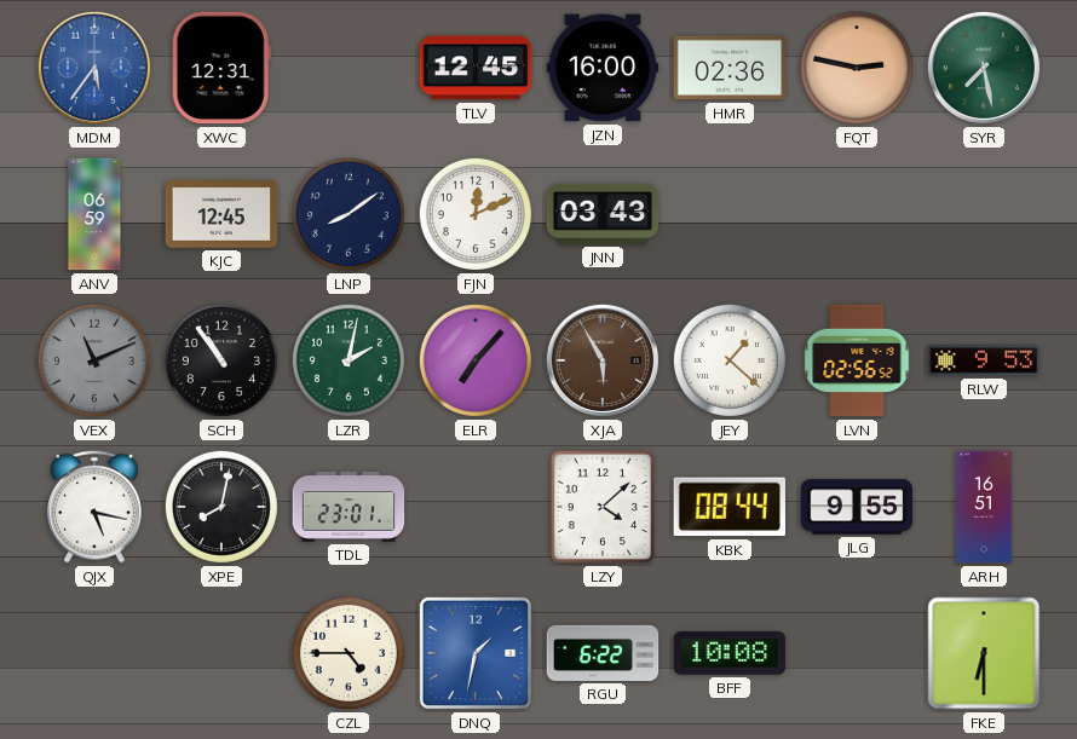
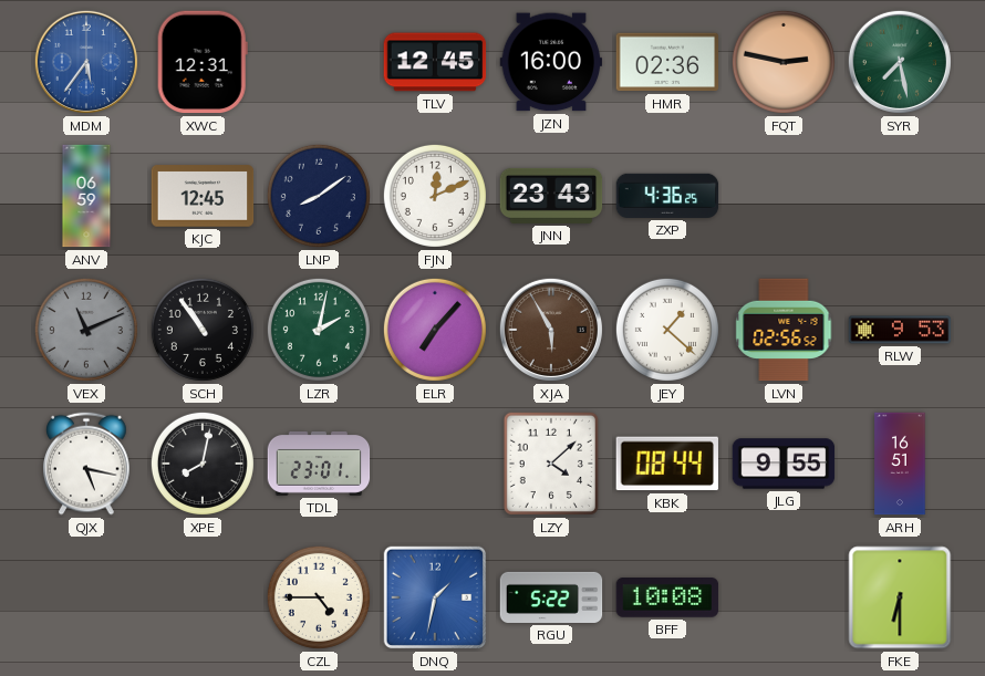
JNN: 03:43 -> 23:43
ZXP: none -> 4:36
RGU: 6:22 -> 5:22
